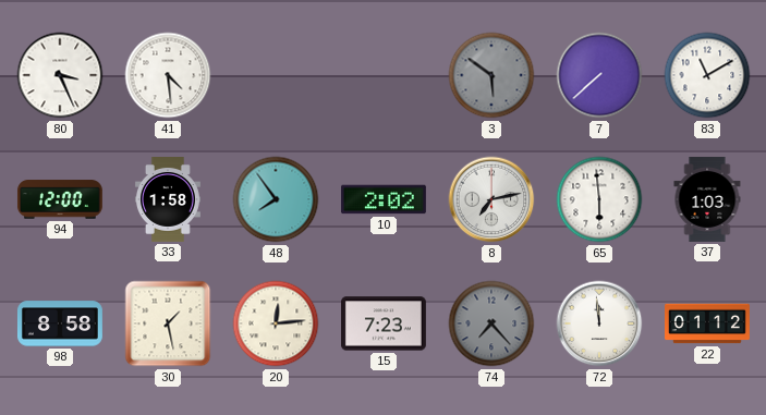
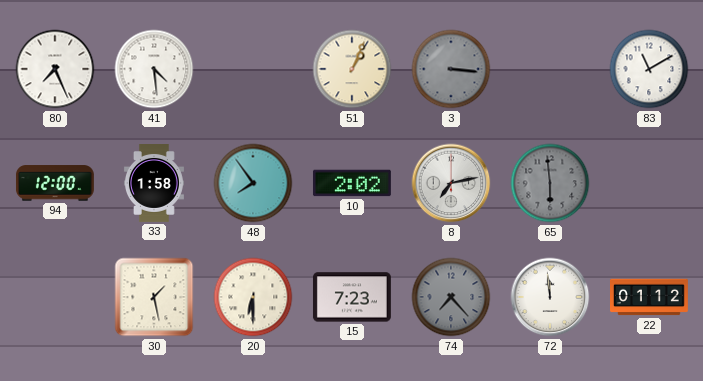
80: 3:26 -> 7:26
51: none -> 1:04
3: 5:51 -> 3:16
7: 7:38 -> none
65 dial: white -> grey
37: 1:03 -> none
98: 8:58 -> none
20: 12:14 -> 6:30
